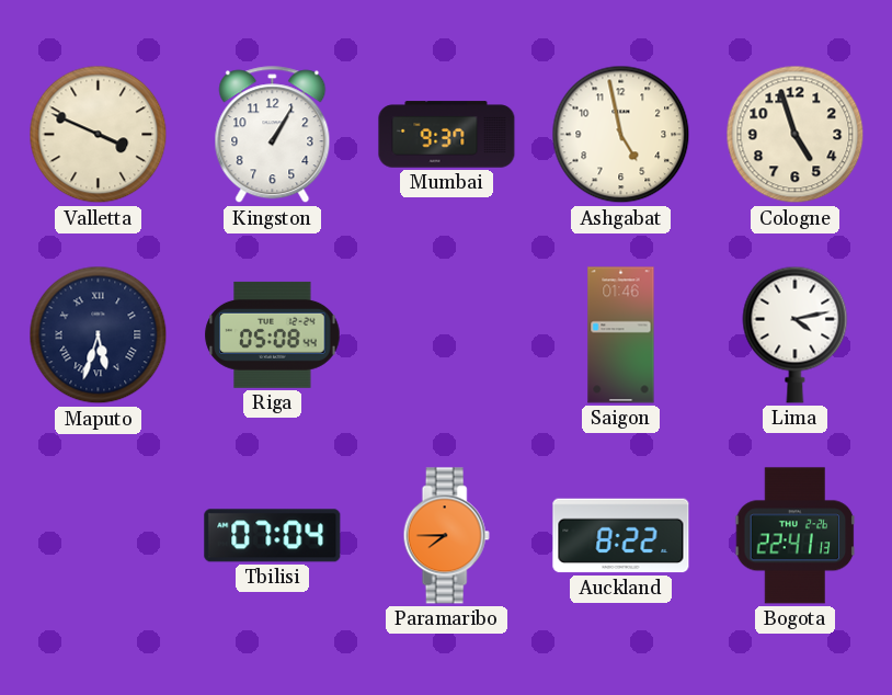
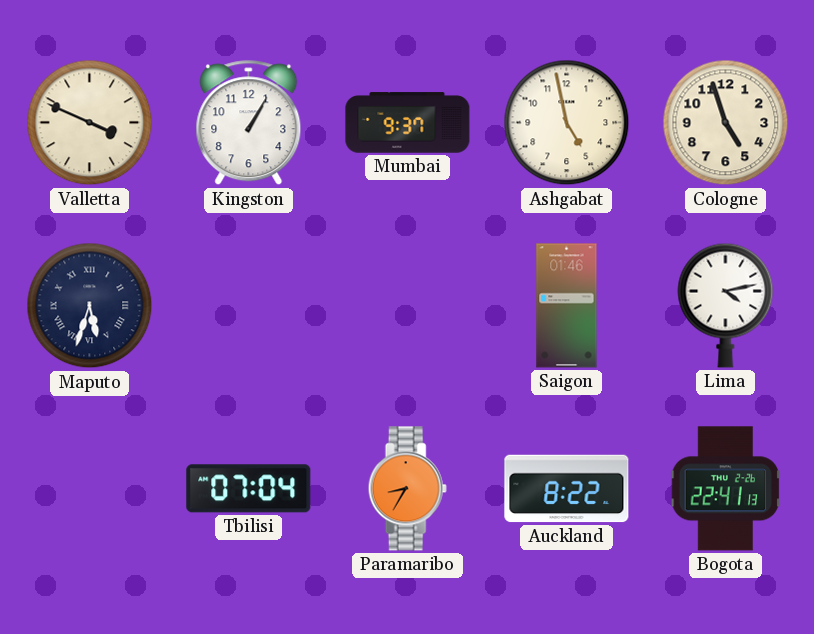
Riga: 05:08 -> none
Paramaribo: 7:45 -> 8:35
